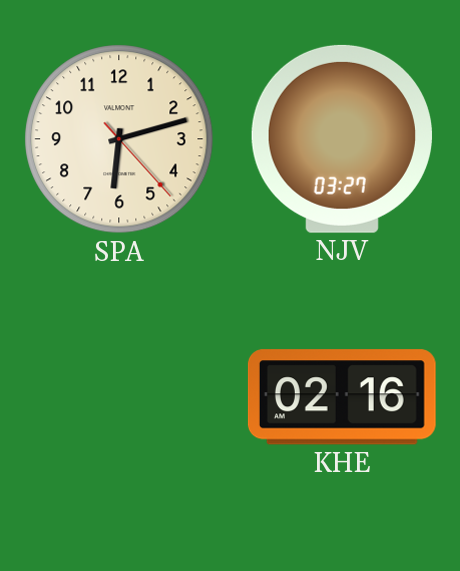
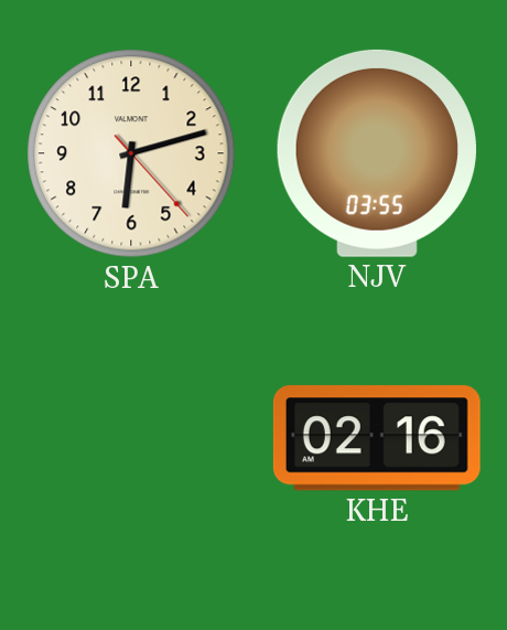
NJV: 03:27 -> 03:55
